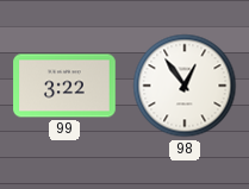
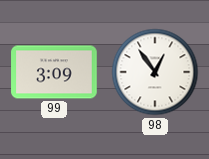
99: 3:22 -> 3:09
